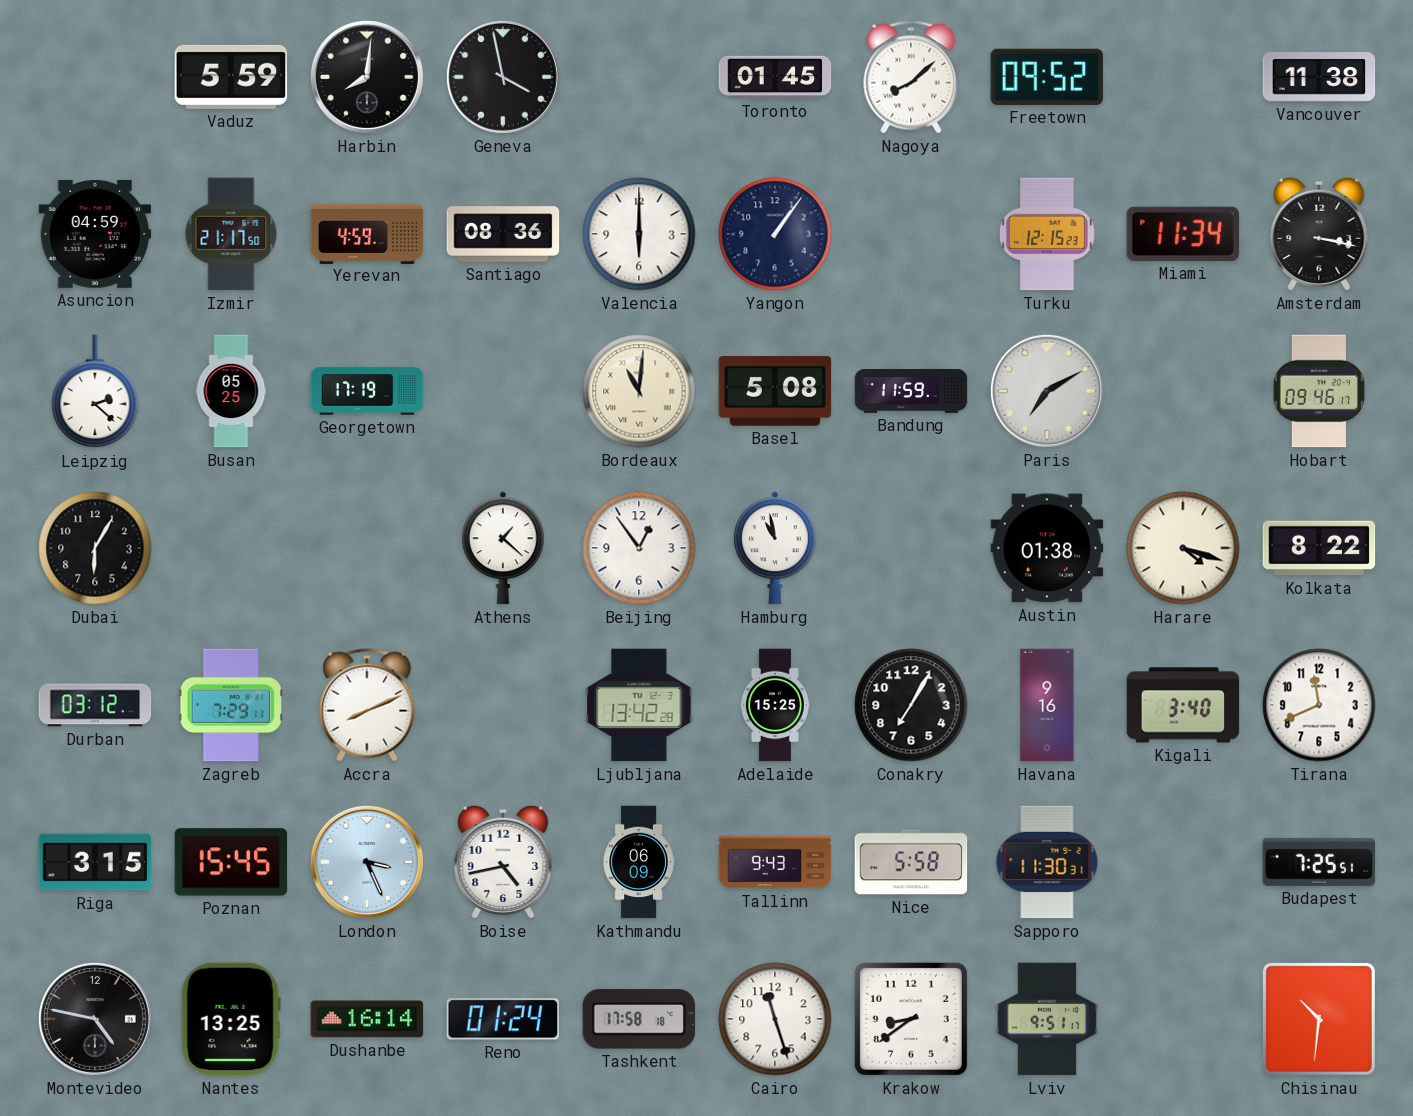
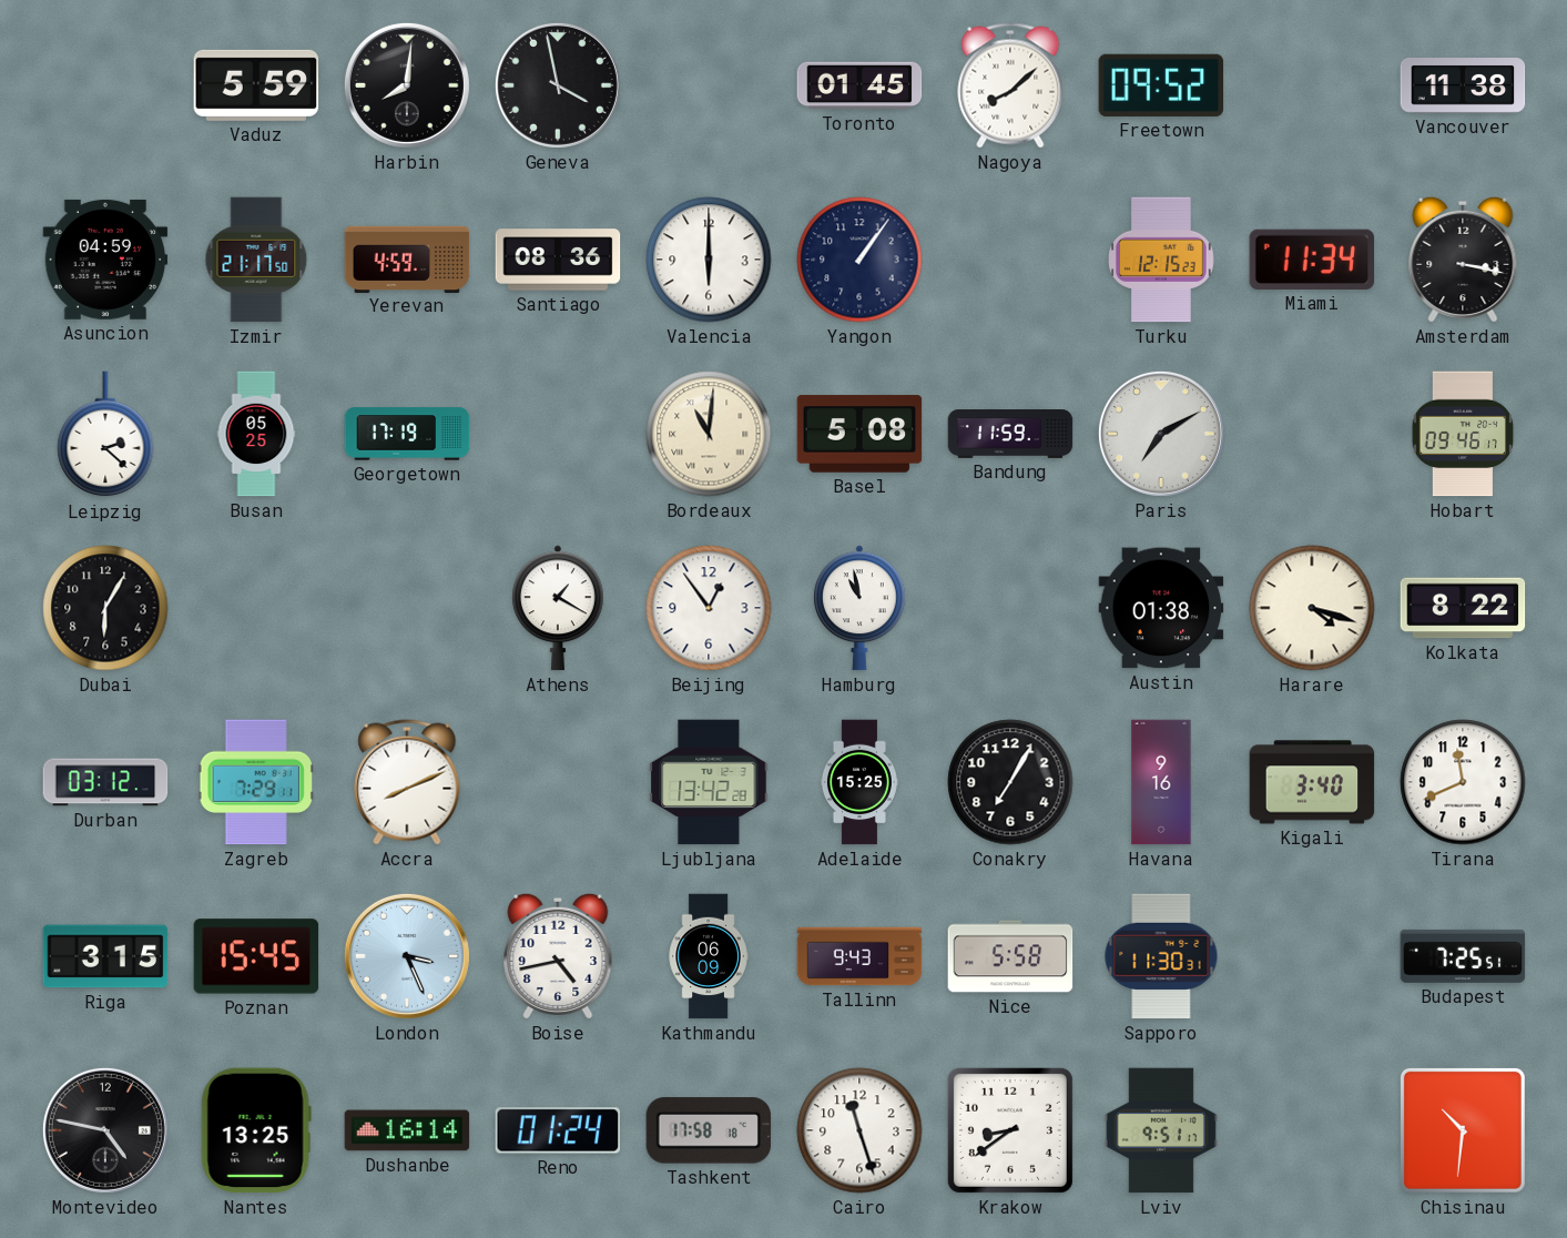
Athens: 1:22 -> 1:20
